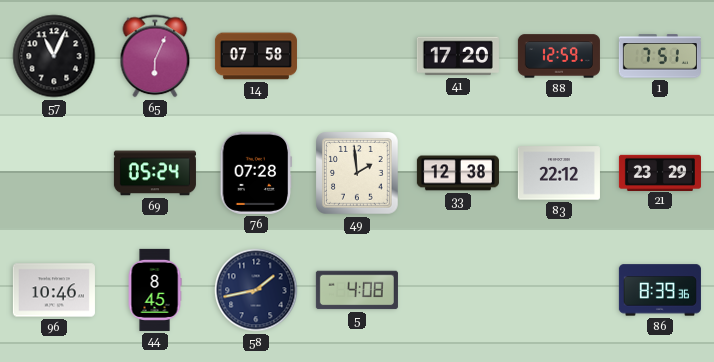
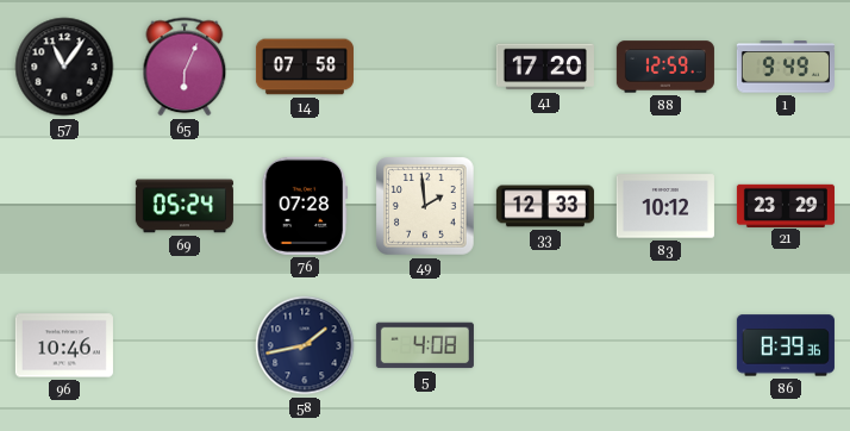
57: 11:04 -> 11:06
1: 7:51 -> 9:49
33: 12:38 -> 12:33
83: 22:12 -> 10:12
44: 8:45 -> none
